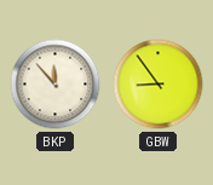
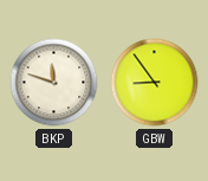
BKP: 11:53 -> 11:48
